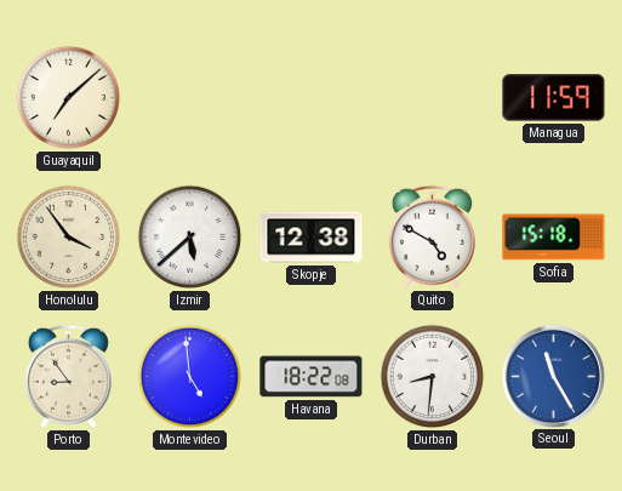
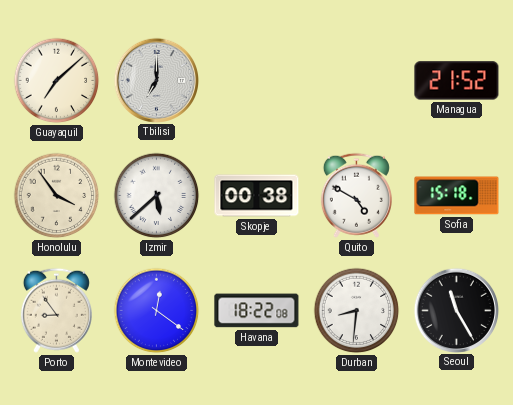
Tbilisi: none -> 7:00
Managua: 11:59 -> 21:52
Skopje: 12:38 -> 00:38
Montevideo: 4:59 -> 12:21
Seoul dial: blue -> black
